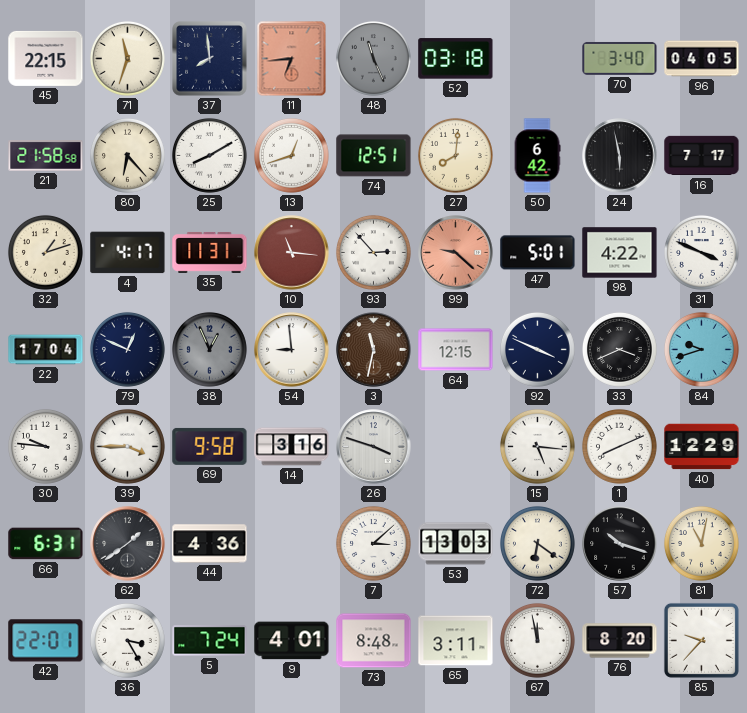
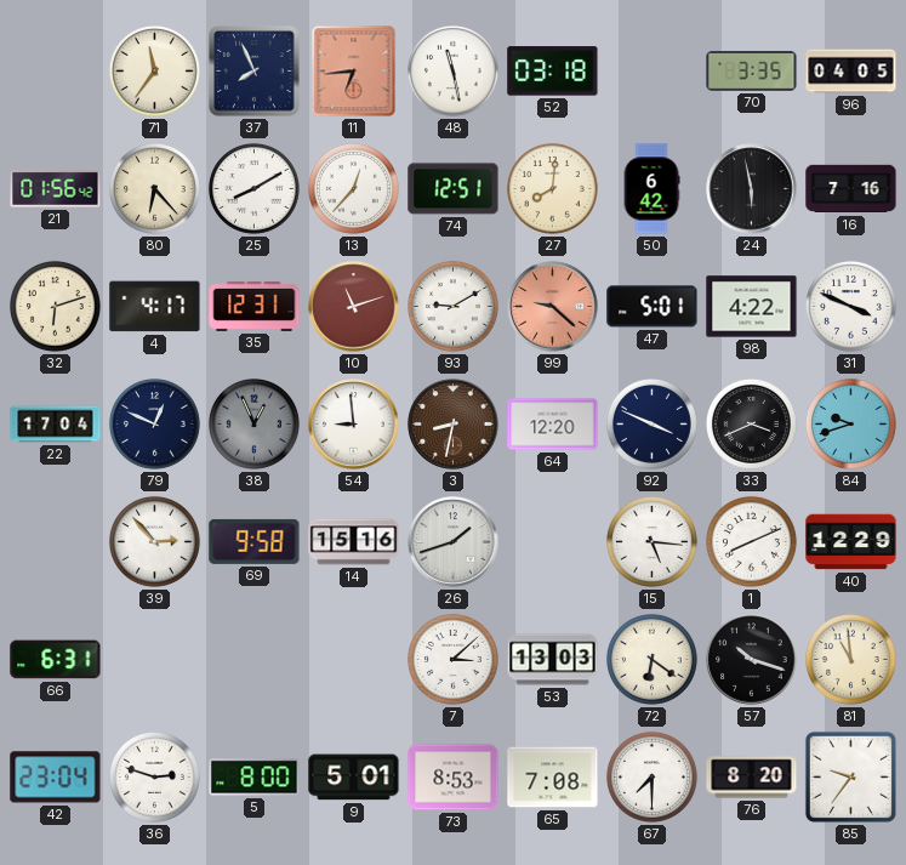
45: 22:15 -> none
71: 11:33 -> 11:36
37: 7:59 -> 7:56
48: 11:26 -> 11:28
48 dial: grey -> white
70: 3:40 -> 3:35
21: 21:58 -> 01:56
13: 12:42 -> 12:37
16: 7:17 -> 7:16
32: 1:12 -> 6:12
35: 11:31 -> 12:31
10: 11:16 -> 11:12
93: 2:53 -> 9:10
3: 11:32 -> 8:32
64: 12:15 -> 12:20
30: 9:46 -> none
39: 3:45 -> 2:53
14: 3:16 -> 15:16
26: 3:48 -> 1:42
62: 1:39 -> none
44: 4:36 -> none
81: 11:02 -> 10:59
42: 22:01 -> 23:04
36: 3:25 -> 2:48
5: 7:24 -> 8:00
9: 4:01 -> 5:01
73: 8:48 -> 8:53
65: 3:11 -> 7:08
67: 11:58 -> 7:30
85: 9:37 -> 9:36
